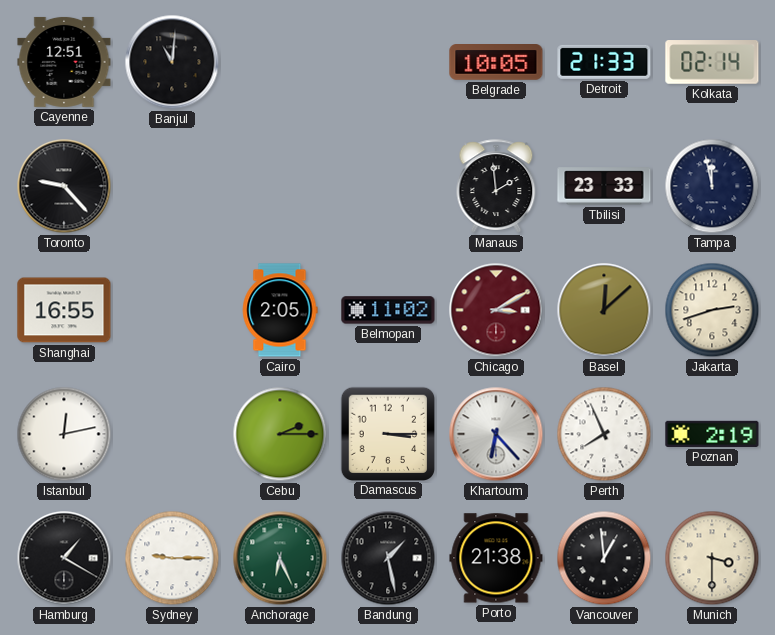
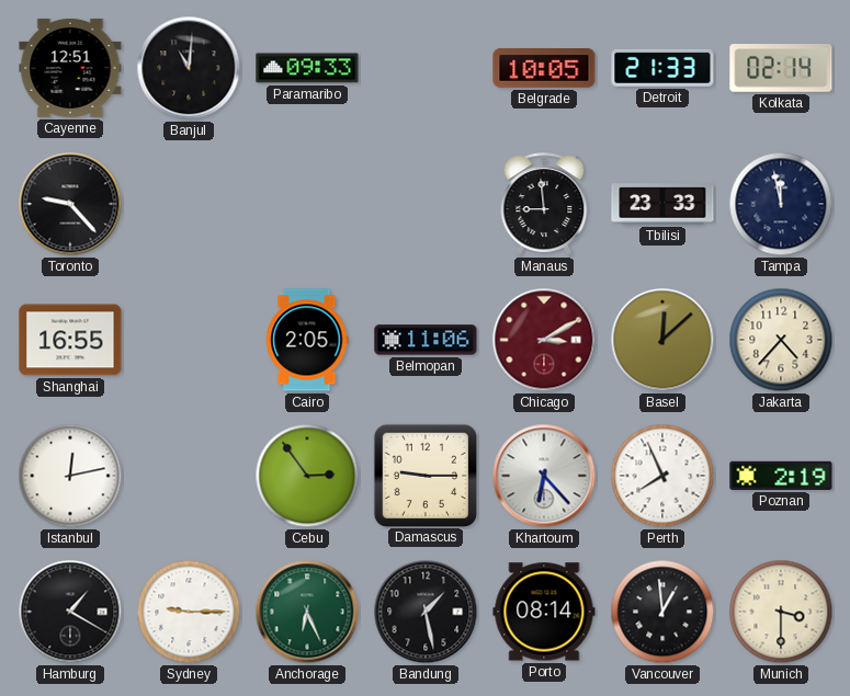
Paramaribo: none -> 09:33
Manaus: 1:59 -> 8:59
Belmopan: 11:02 -> 11:06
Jakarta: 2:42 -> 4:37
Cebu: 2:15 -> 2:54
Damascus: 3:15 -> 9:15
Porto: 21:38 -> 08:14
